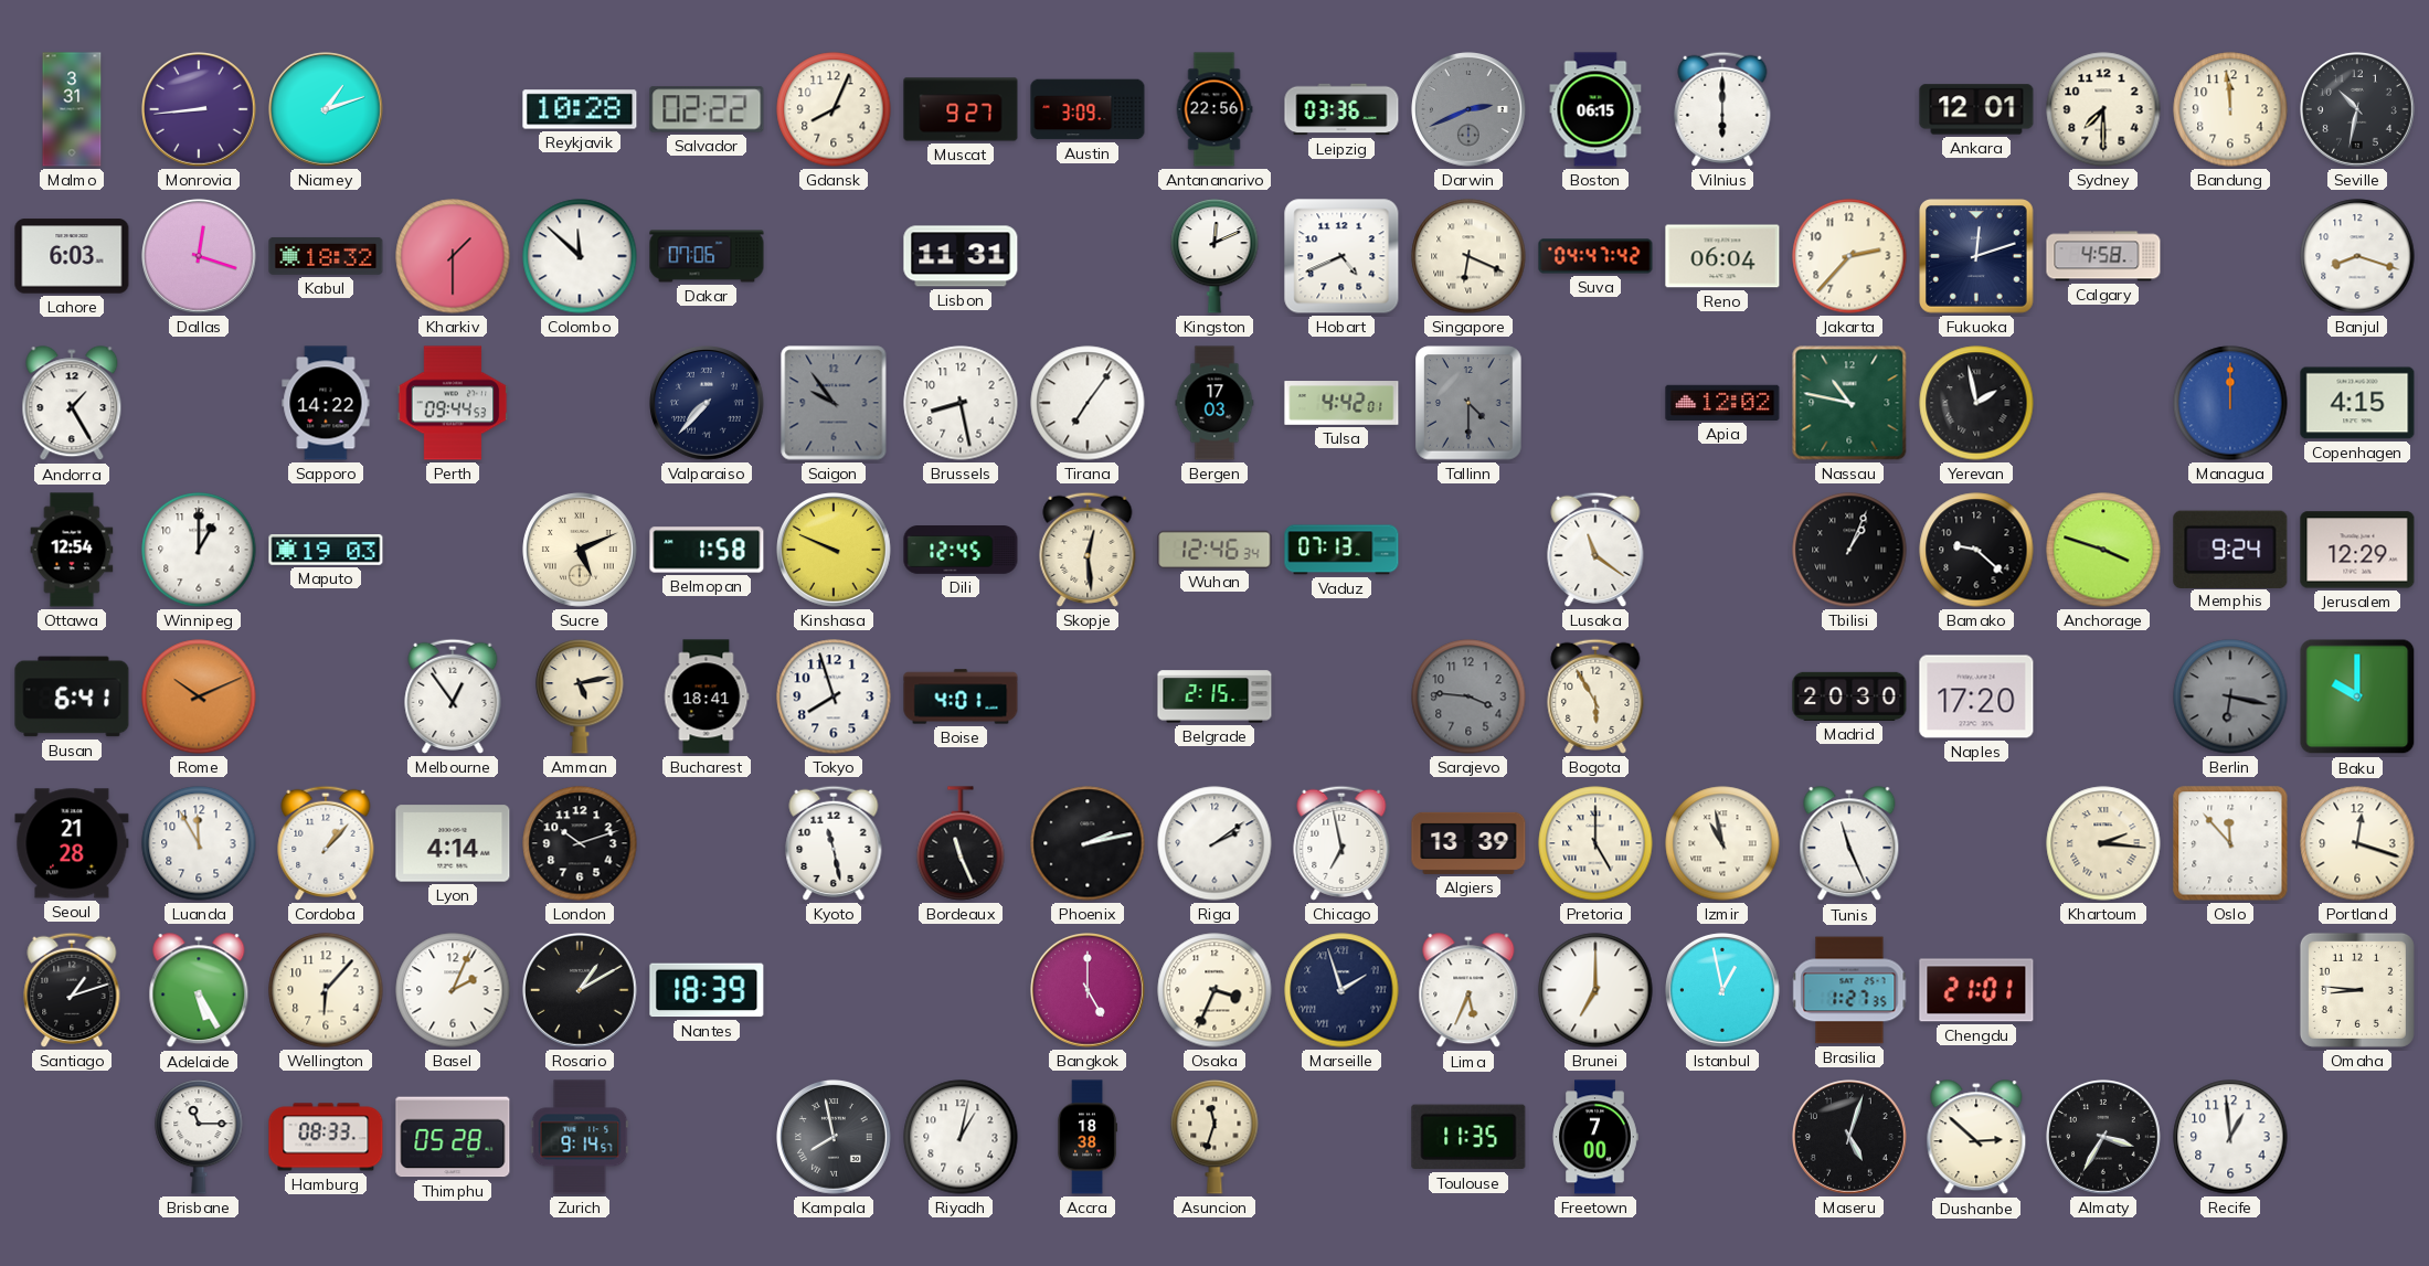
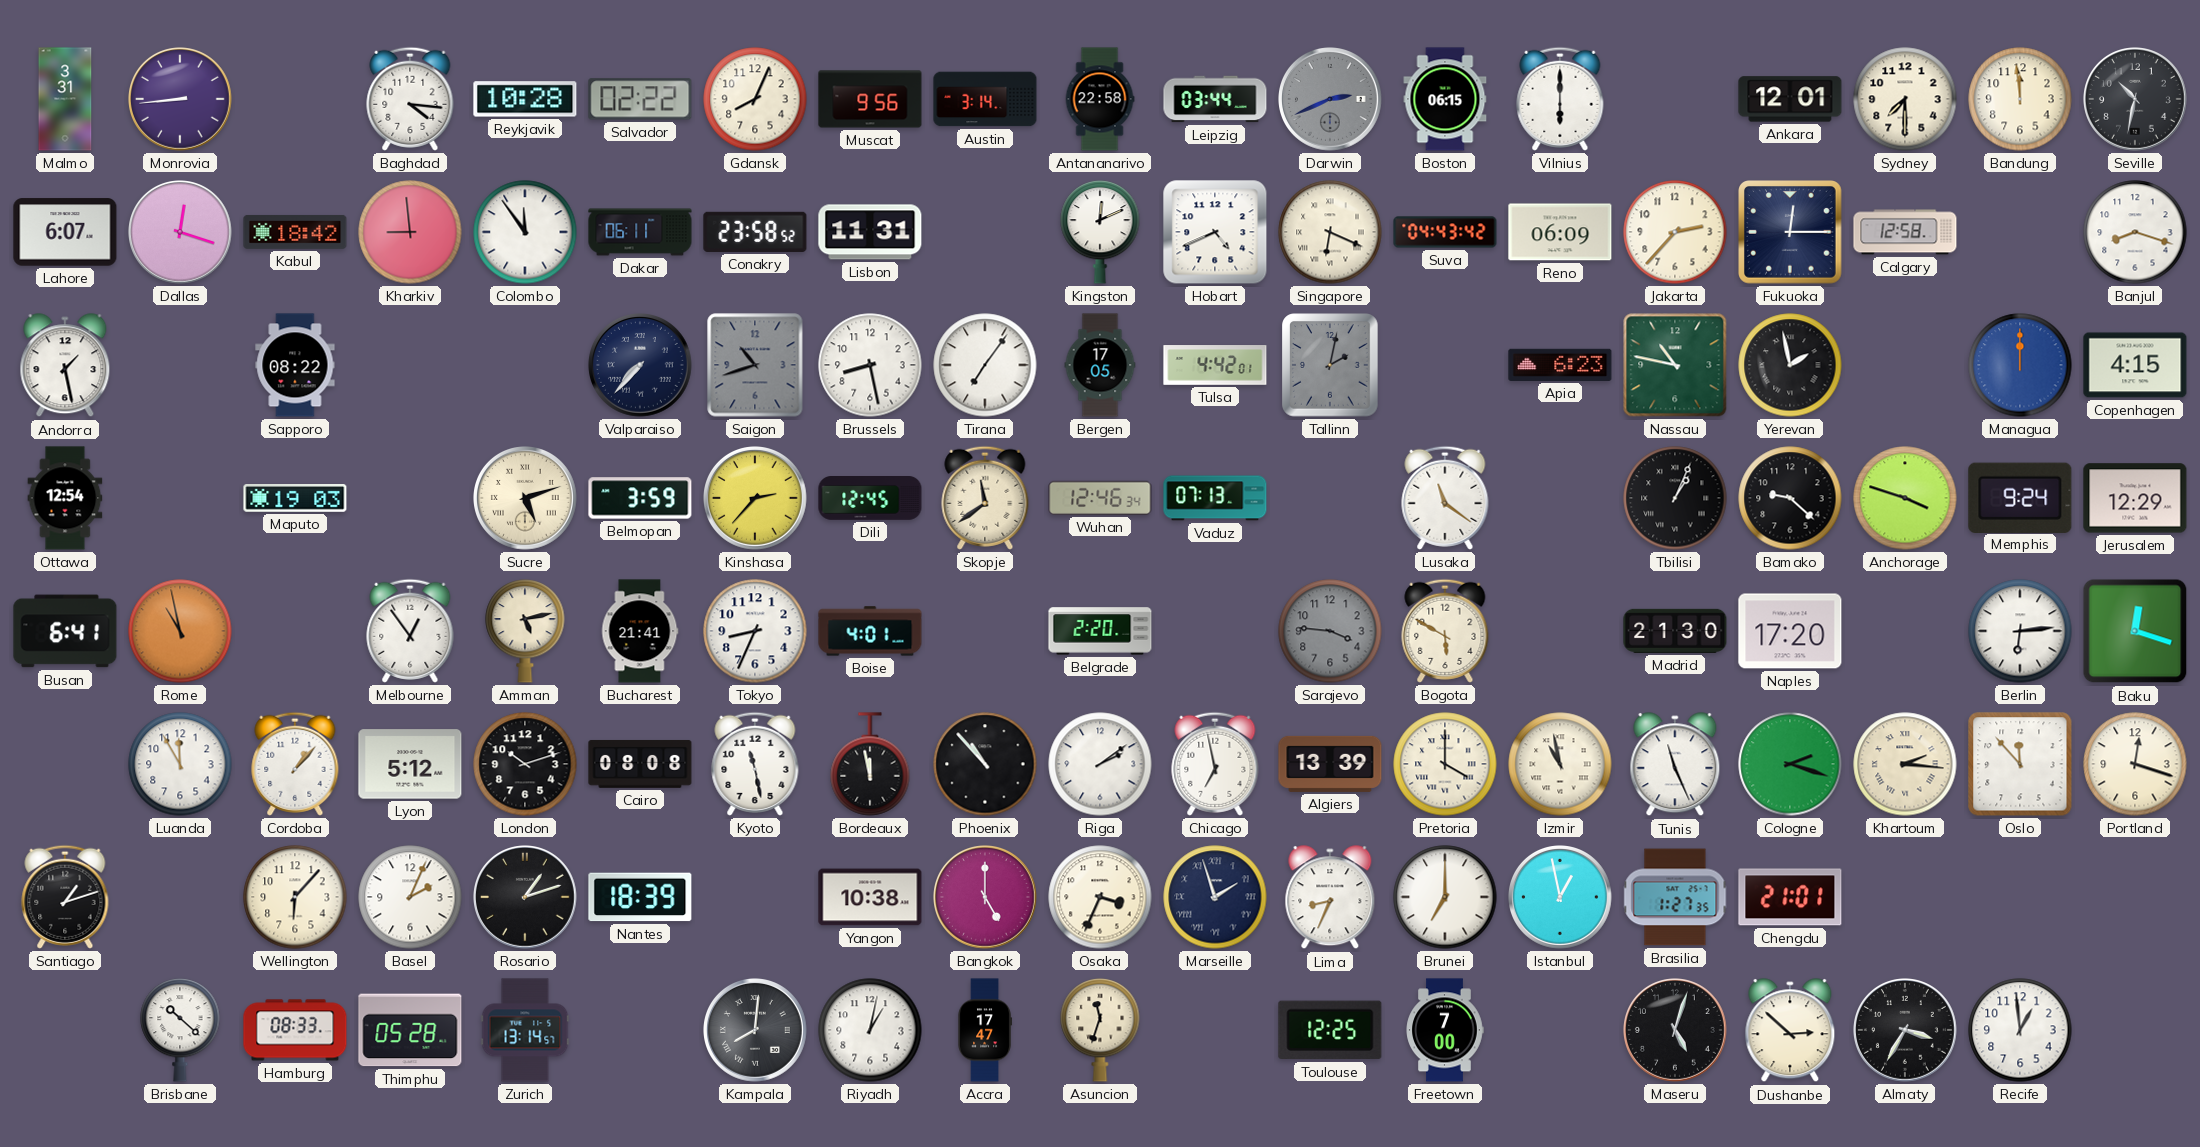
Niamey: 1:12 -> none
Baghdad: none -> 4:16
Muscat: 9:27 -> 9:56
Austin: 3:09 -> 3:14
Antananarivo: 22:56 -> 22:58
Leipzig: 03:36 -> 03:44
Lahore: 6:03 -> 6:07
Kabul: 18:32 -> 18:42
Kharkiv: 1:30 -> 8:59
Colombo: 11:52 -> 11:54
Dakar: 07:06 -> 06:11
Conakry: none -> 23:58
Suva: 04:47 -> 04:43
Reno: 06:04 -> 06:09
Fukuoka: 12:12 -> 12:15
Calgary: 4:58 -> 12:58
Andorra: 1:25 -> 1:28
Sapporo: 14:22 -> 08:22
Perth: 09:44 -> none
Saigon: 9:54 -> 10:42
Bergen: 17:03 -> 17:05
Tallinn: 4:30 -> 2:02
Apia: 12:02 -> 6:23
Winnipeg: 1:00 -> none
Sucre: 5:11 -> 5:12
Belmopan: 1:58 -> 3:59
Kinshasa: 9:49 -> 2:37
Skopje: 12:29 -> 11:39
Rome: 10:11 -> 10:58
Bucharest: 18:41 -> 21:41
Tokyo: 7:57 -> 8:34
Belgrade: 2:15 -> 2:20
Bogota: 5:55 -> 5:50
Madrid: 20:30 -> 21:30
Berlin: 6:17 -> 6:14
Berlin dial: grey -> white
Baku: 10:00 -> 12:18
Seoul: 21:28 -> none
Lyon: 4:14 -> 5:12
Cairo: none -> 08:08
Bordeaux: 11:26 -> 11:58
Phoenix: 2:13 -> 10:53
Pretoria: 5:00 -> 4:00
Cologne: none -> 2:18
Adelaide: 5:25 -> none
Rosario: 1:10 -> 1:12
Yangon: none -> 10:38
Lima: 5:34 -> 8:34
Omaha: 8:46 -> none
Brisbane: 11:15 -> 10:22
Zurich: 9:14 -> 13:14
Kampala: 7:58 -> 8:01
Accra: 18:38 -> 17:47
Toulouse: 11:35 -> 12:25
